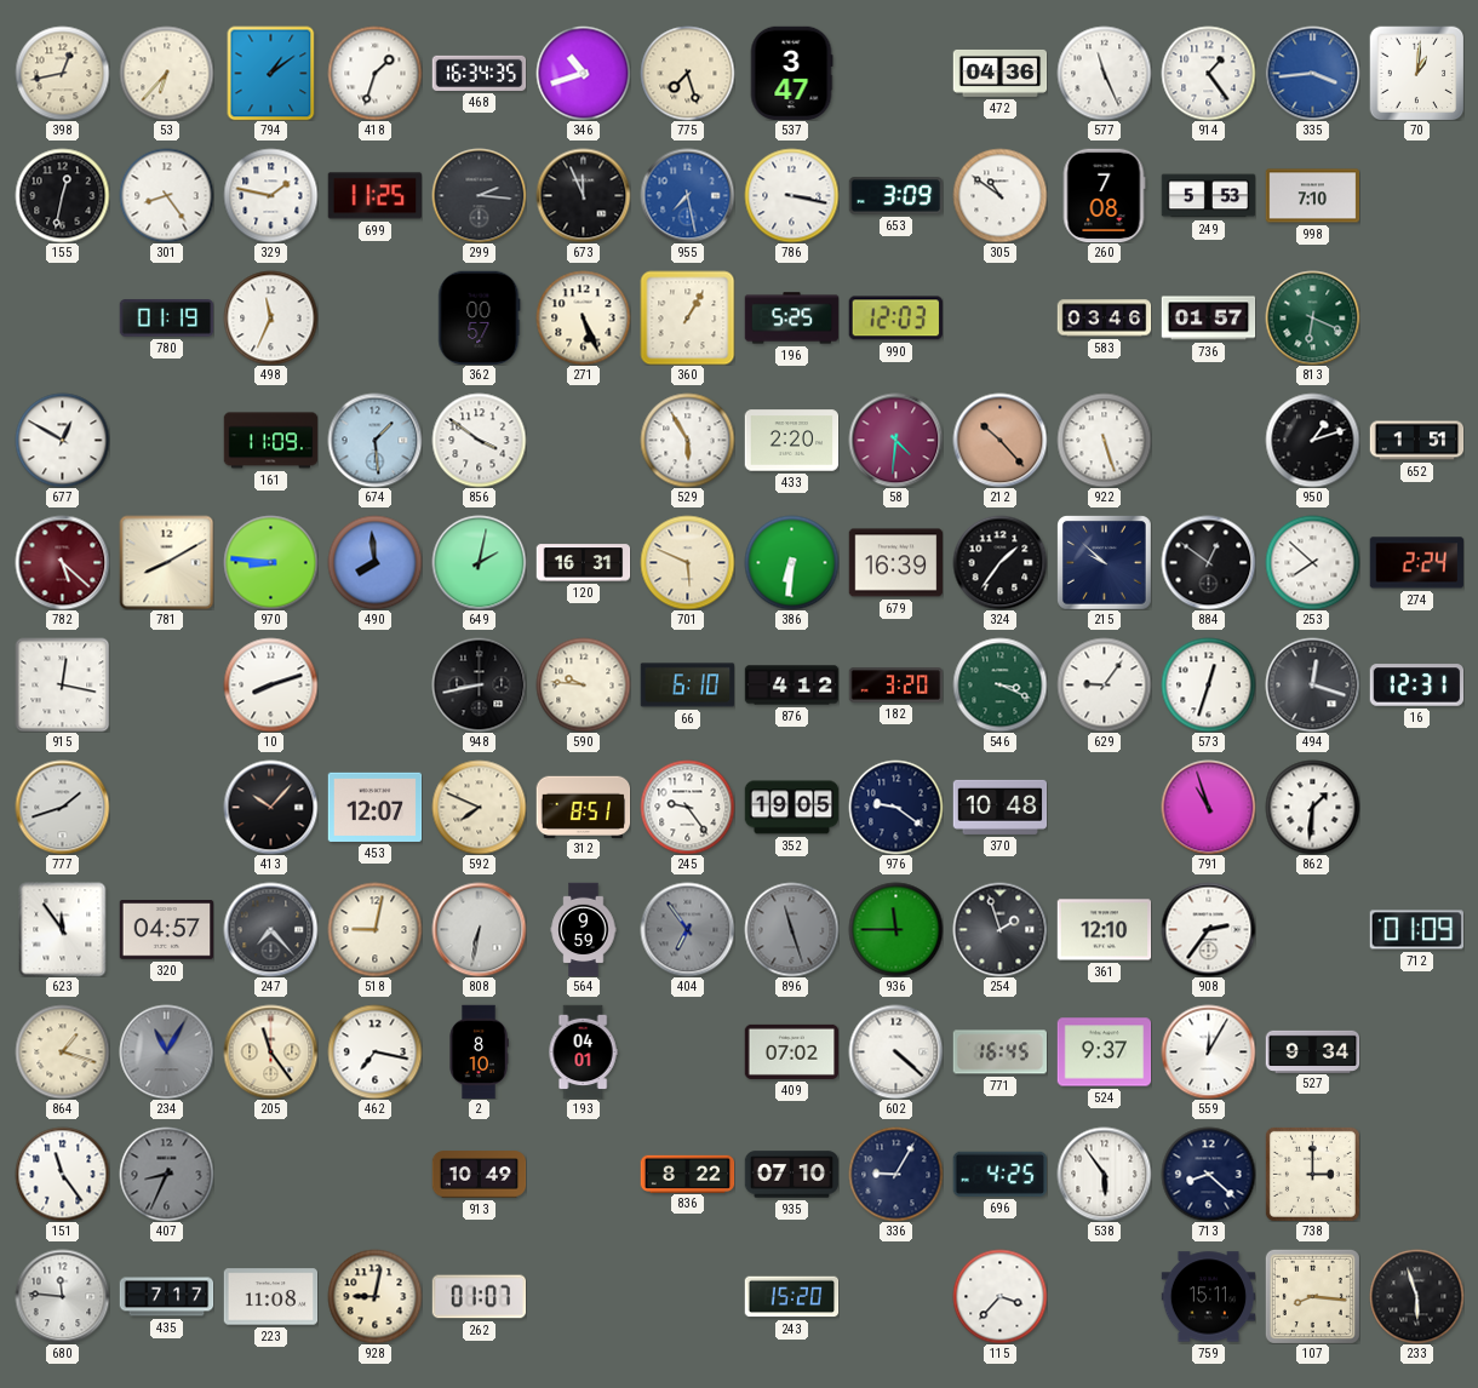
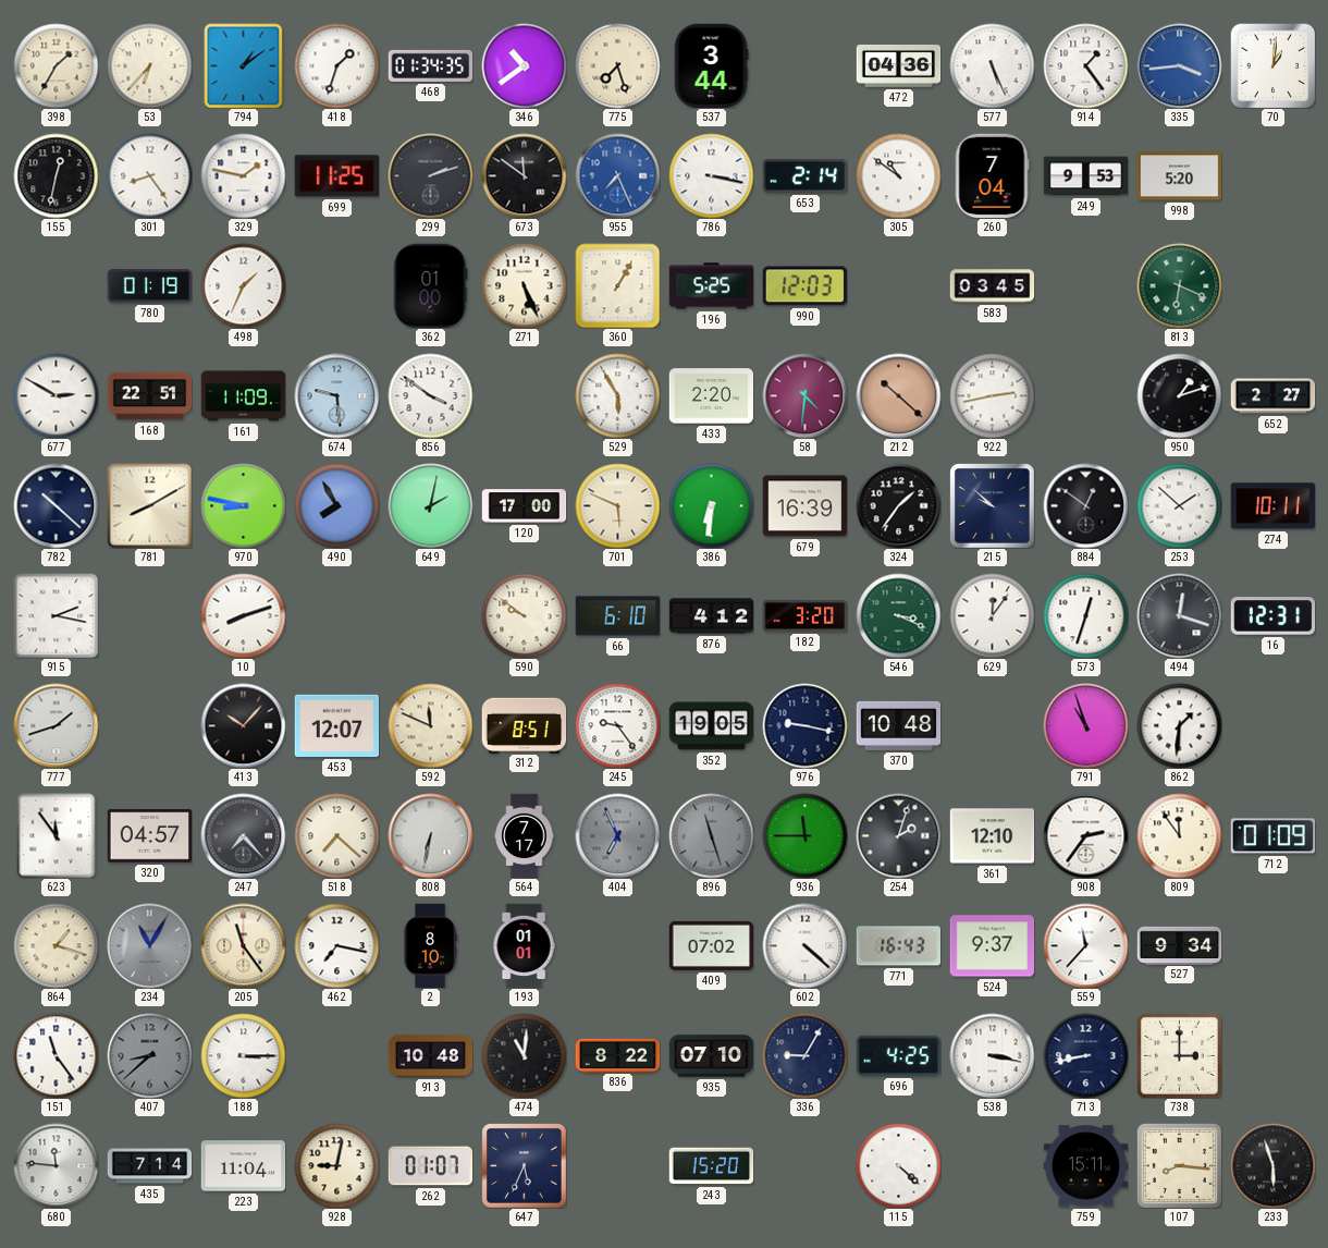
398: 12:43 -> 1:35
468: 16:34 -> 01:34
346: 10:42 -> 10:39
537: 3:47 -> 3:44
577: 11:26 -> 5:26
299: 2:16 -> 2:12
673: 11:56 -> 11:51
955: 7:28 -> 7:26
653: 3:09 -> 2:14
260: 7:08 -> 7:04
249: 5:53 -> 9:53
998: 7:10 -> 5:20
498: 11:34 -> 1:34
362: 00:57 -> 01:00
583: 03:46 -> 03:45
736: 01:57 -> none
677: 12:50 -> 2:50
168: none -> 22:51
674: 1:29 -> 9:29
212: 10:23 -> 10:22
922: 5:27 -> 2:43
652: 1:51 -> 2:27
782: 5:22 -> 10:22
782 dial: burgundy -> navy
970: 8:46 -> 8:47
490: 7:59 -> 7:55
120: 16:31 -> 17:00
253: 7:52 -> 1:52
274: 2:24 -> 10:11
915: 12:17 -> 2:17
948: 8:43 -> none
590: 9:46 -> 9:51
629: 9:06 -> 12:06
592: 7:49 -> 11:49
976: 9:21 -> 9:17
518: 9:02 -> 7:22
564: 9:59 -> 7:17
404: 6:54 -> 6:56
254: 1:57 -> 2:03
809: none -> 11:54
193: 04:01 -> 01:01
771: 16:45 -> 16:43
559: 12:05 -> 11:37
407: 8:34 -> 8:38
188: none -> 3:15
913: 10:49 -> 10:48
474: none -> 11:01
538: 5:54 -> 3:17
713: 8:22 -> 8:43
435: 7:17 -> 7:14
223: 11:08 -> 11:04
647: none -> 5:34
115: 3:37 -> 4:22
